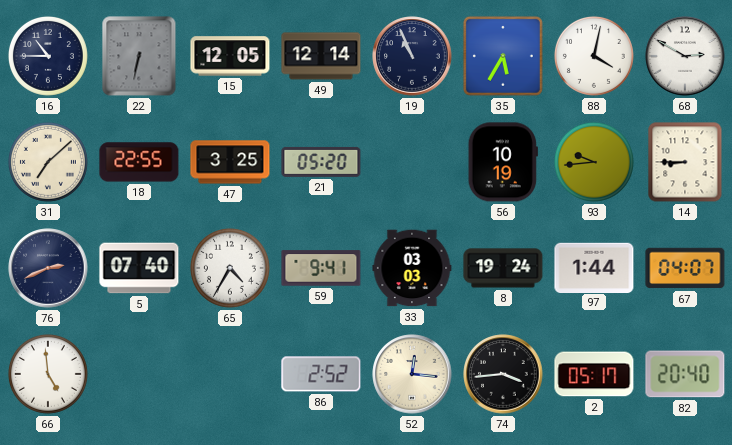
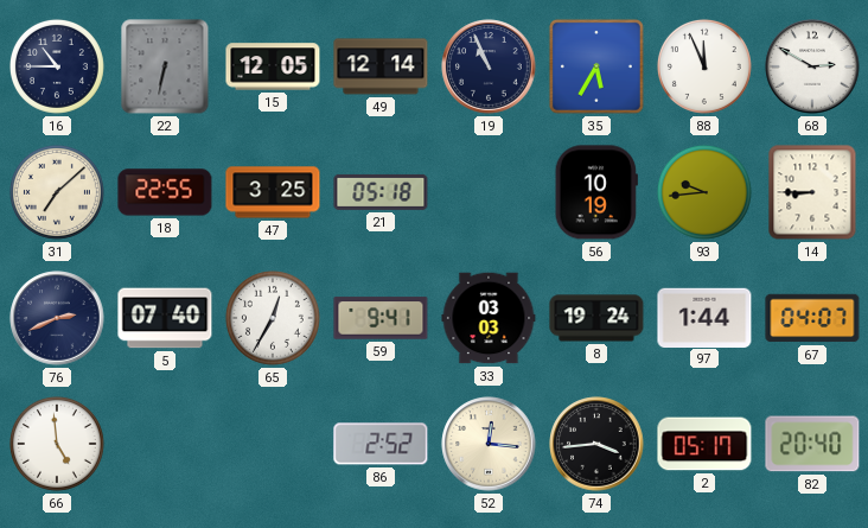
88: 4:02 -> 11:56
21: 05:20 -> 05:18
65: 4:35 -> 12:35
